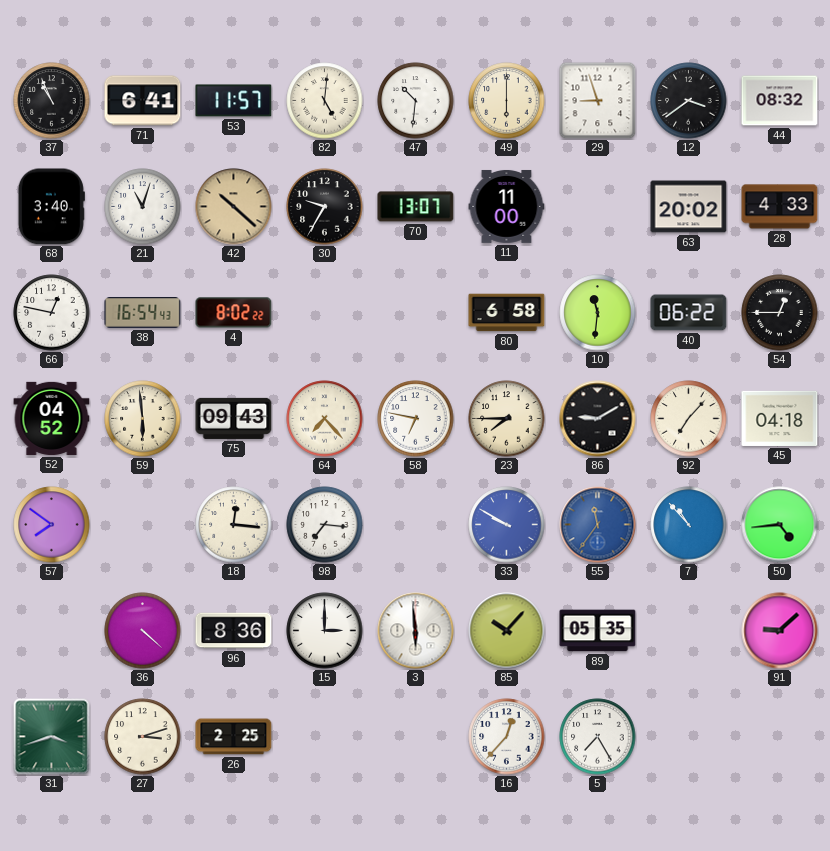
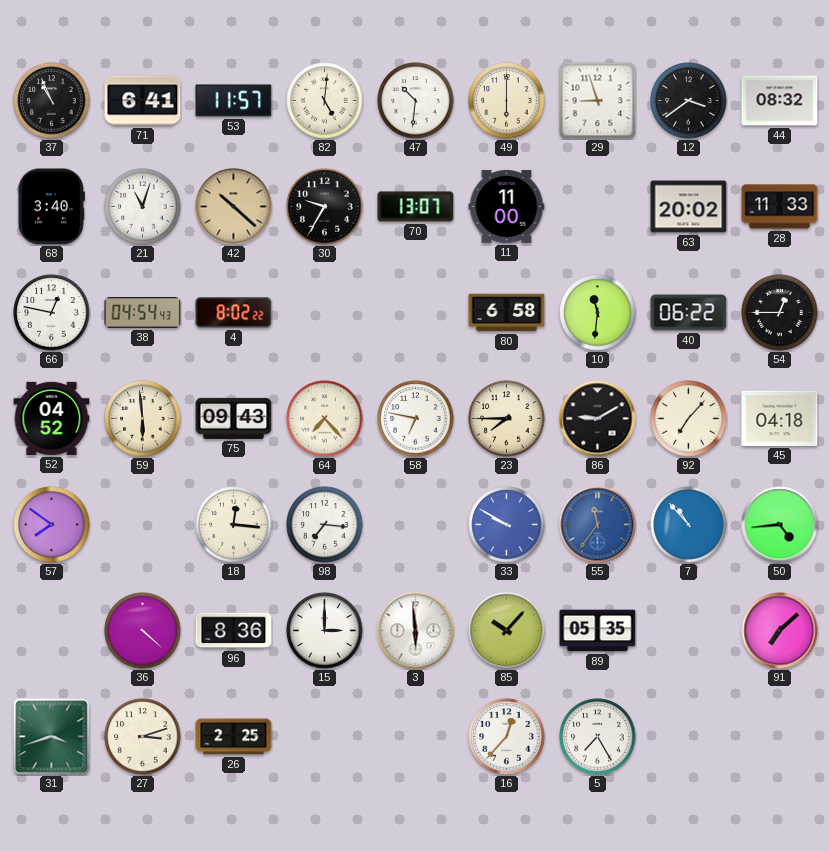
28: 4:33 -> 11:33
38: 16:54 -> 04:54
91: 9:08 -> 7:08
